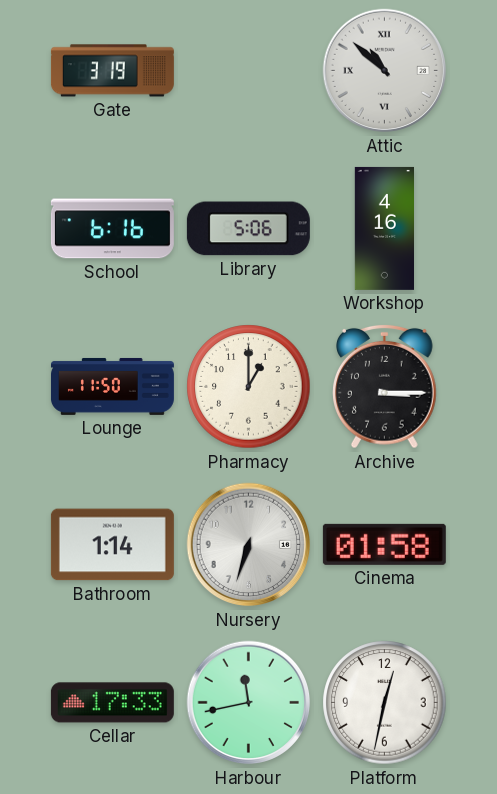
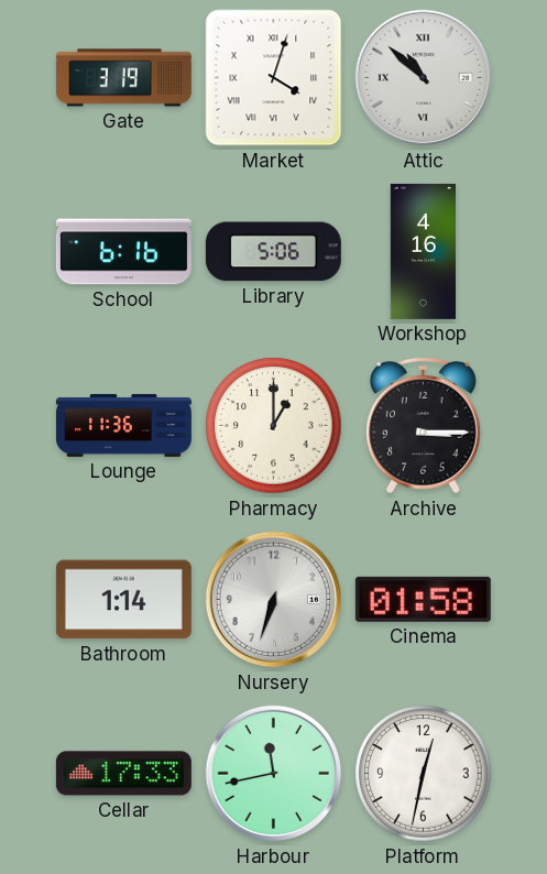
Market: none -> 4:03
Lounge: 11:50 -> 11:36
